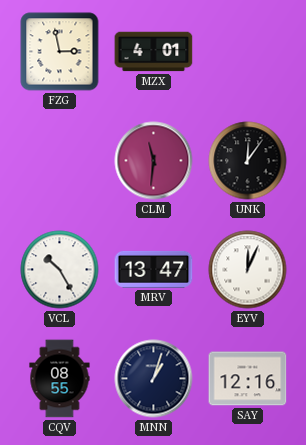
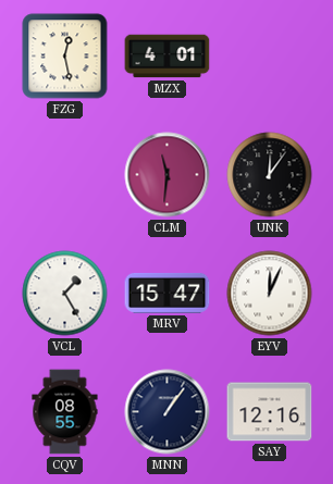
FZG: 2:58 -> 12:28
VCL: 10:25 -> 1:25
MRV: 13:47 -> 15:47
MNN: 1:03 -> 1:06
